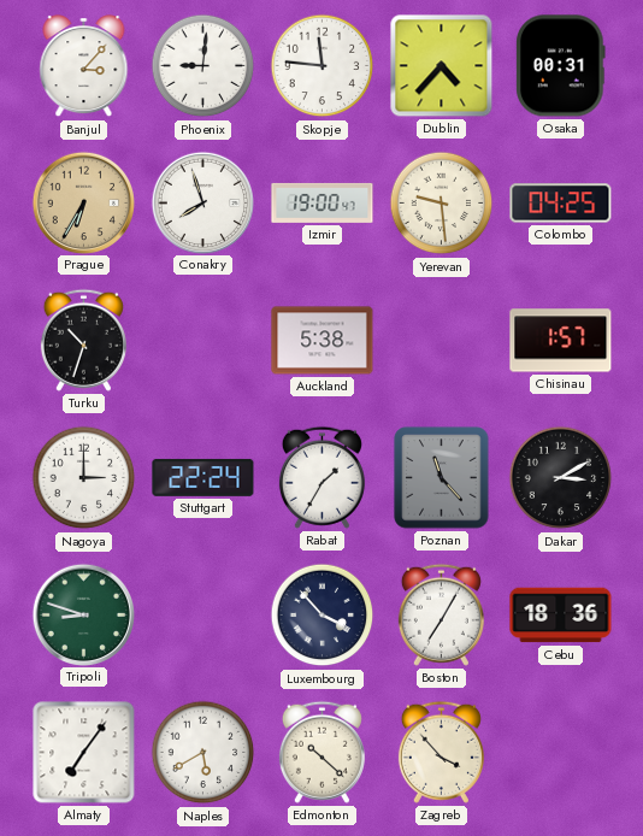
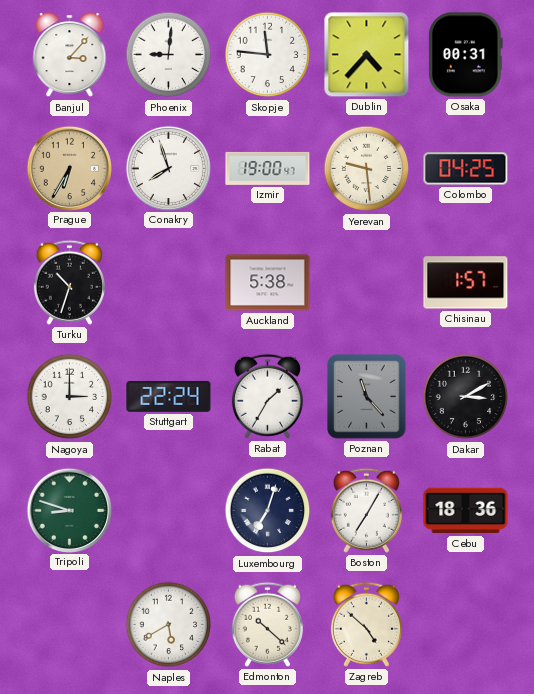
Luxembourg: 3:53 -> 7:03
Almaty: 7:06 -> none
Zagreb: 3:53 -> 4:52
